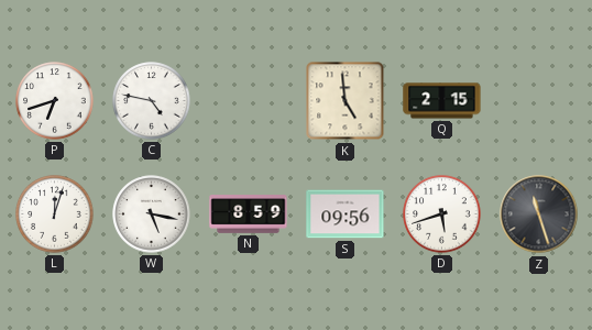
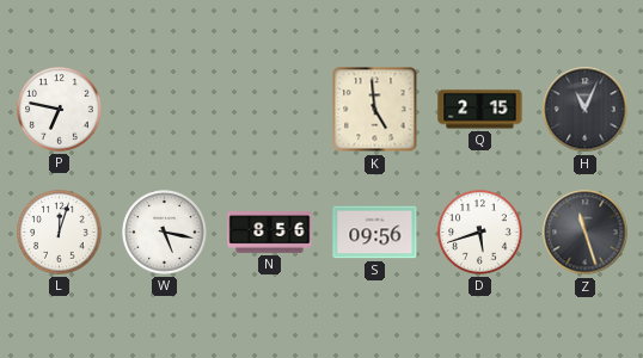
P: 6:42 -> 6:47
C: 4:47 -> none
H: none -> 11:04
N: 8:59 -> 8:56
